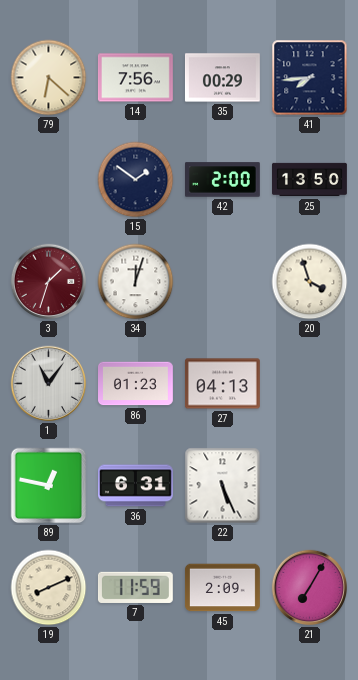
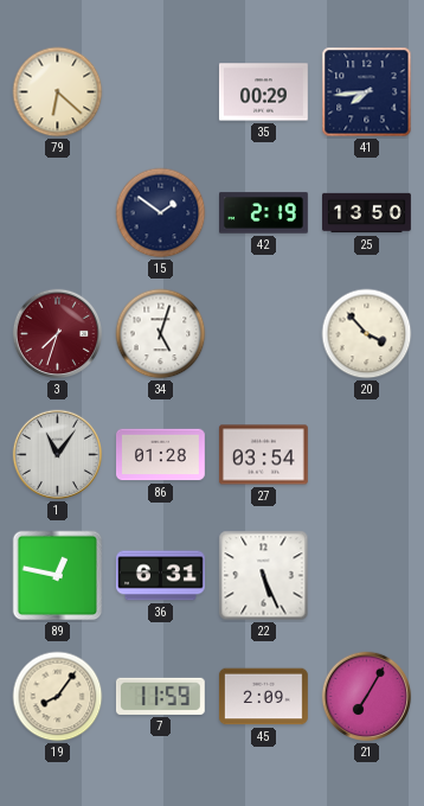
14: 7:56 -> none
42: 2:00 -> 2:19
3: 1:33 -> 7:33
34: 12:03 -> 5:03
20: 3:57 -> 3:53
86: 01:23 -> 01:28
27: 04:13 -> 03:54
19: 8:11 -> 8:06
